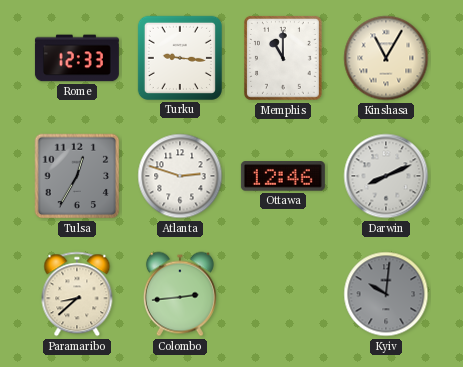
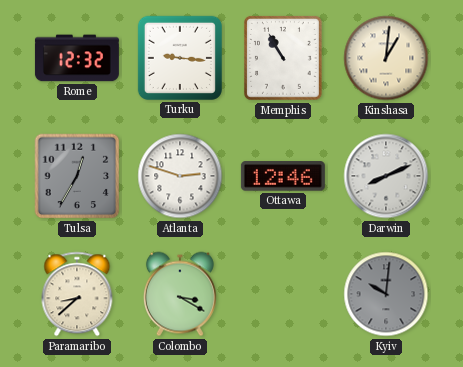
Rome: 12:33 -> 12:32
Memphis: 11:00 -> 10:55
Kinshasa: 11:05 -> 1:01
Colombo: 2:44 -> 3:20
